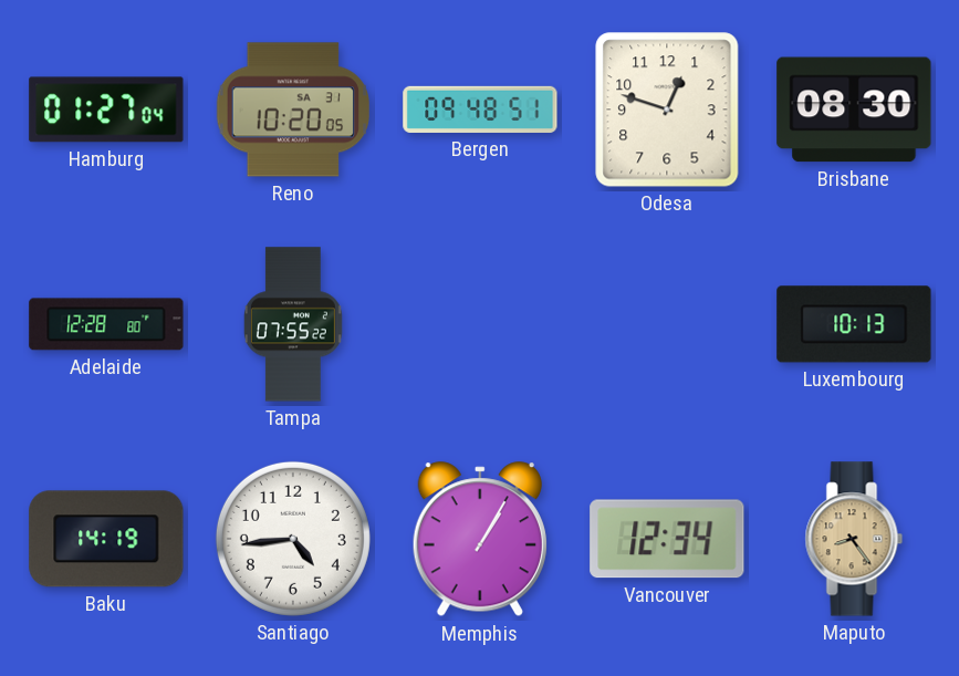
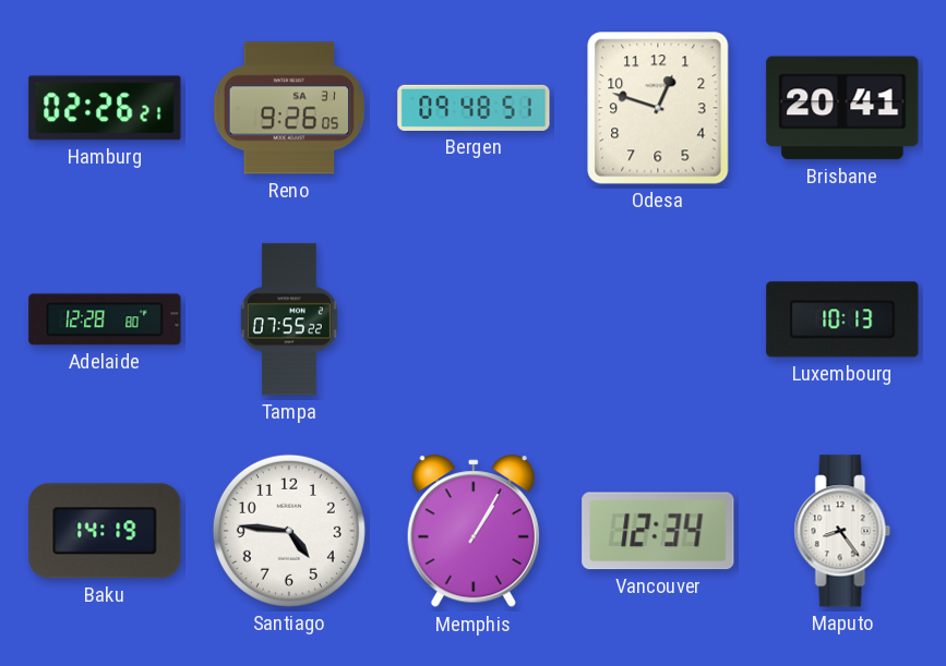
Hamburg: 01:27 -> 02:26
Reno: 10:20 -> 9:26
Brisbane: 08:30 -> 20:41
Santiago: 4:44 -> 4:46
Maputo dial: champagne -> white
